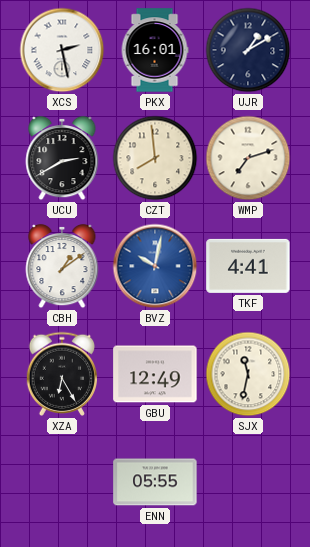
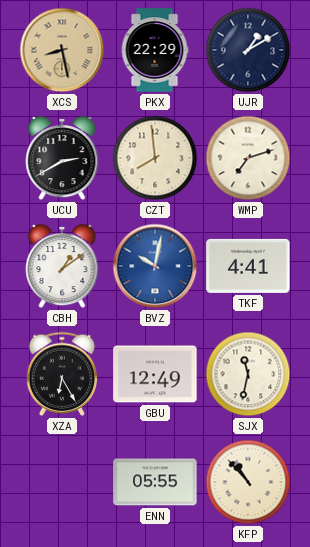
XCS: 2:28 -> 8:28
XCS dial: white -> champagne
PKX: 16:01 -> 22:29
KFP: none -> 10:53
